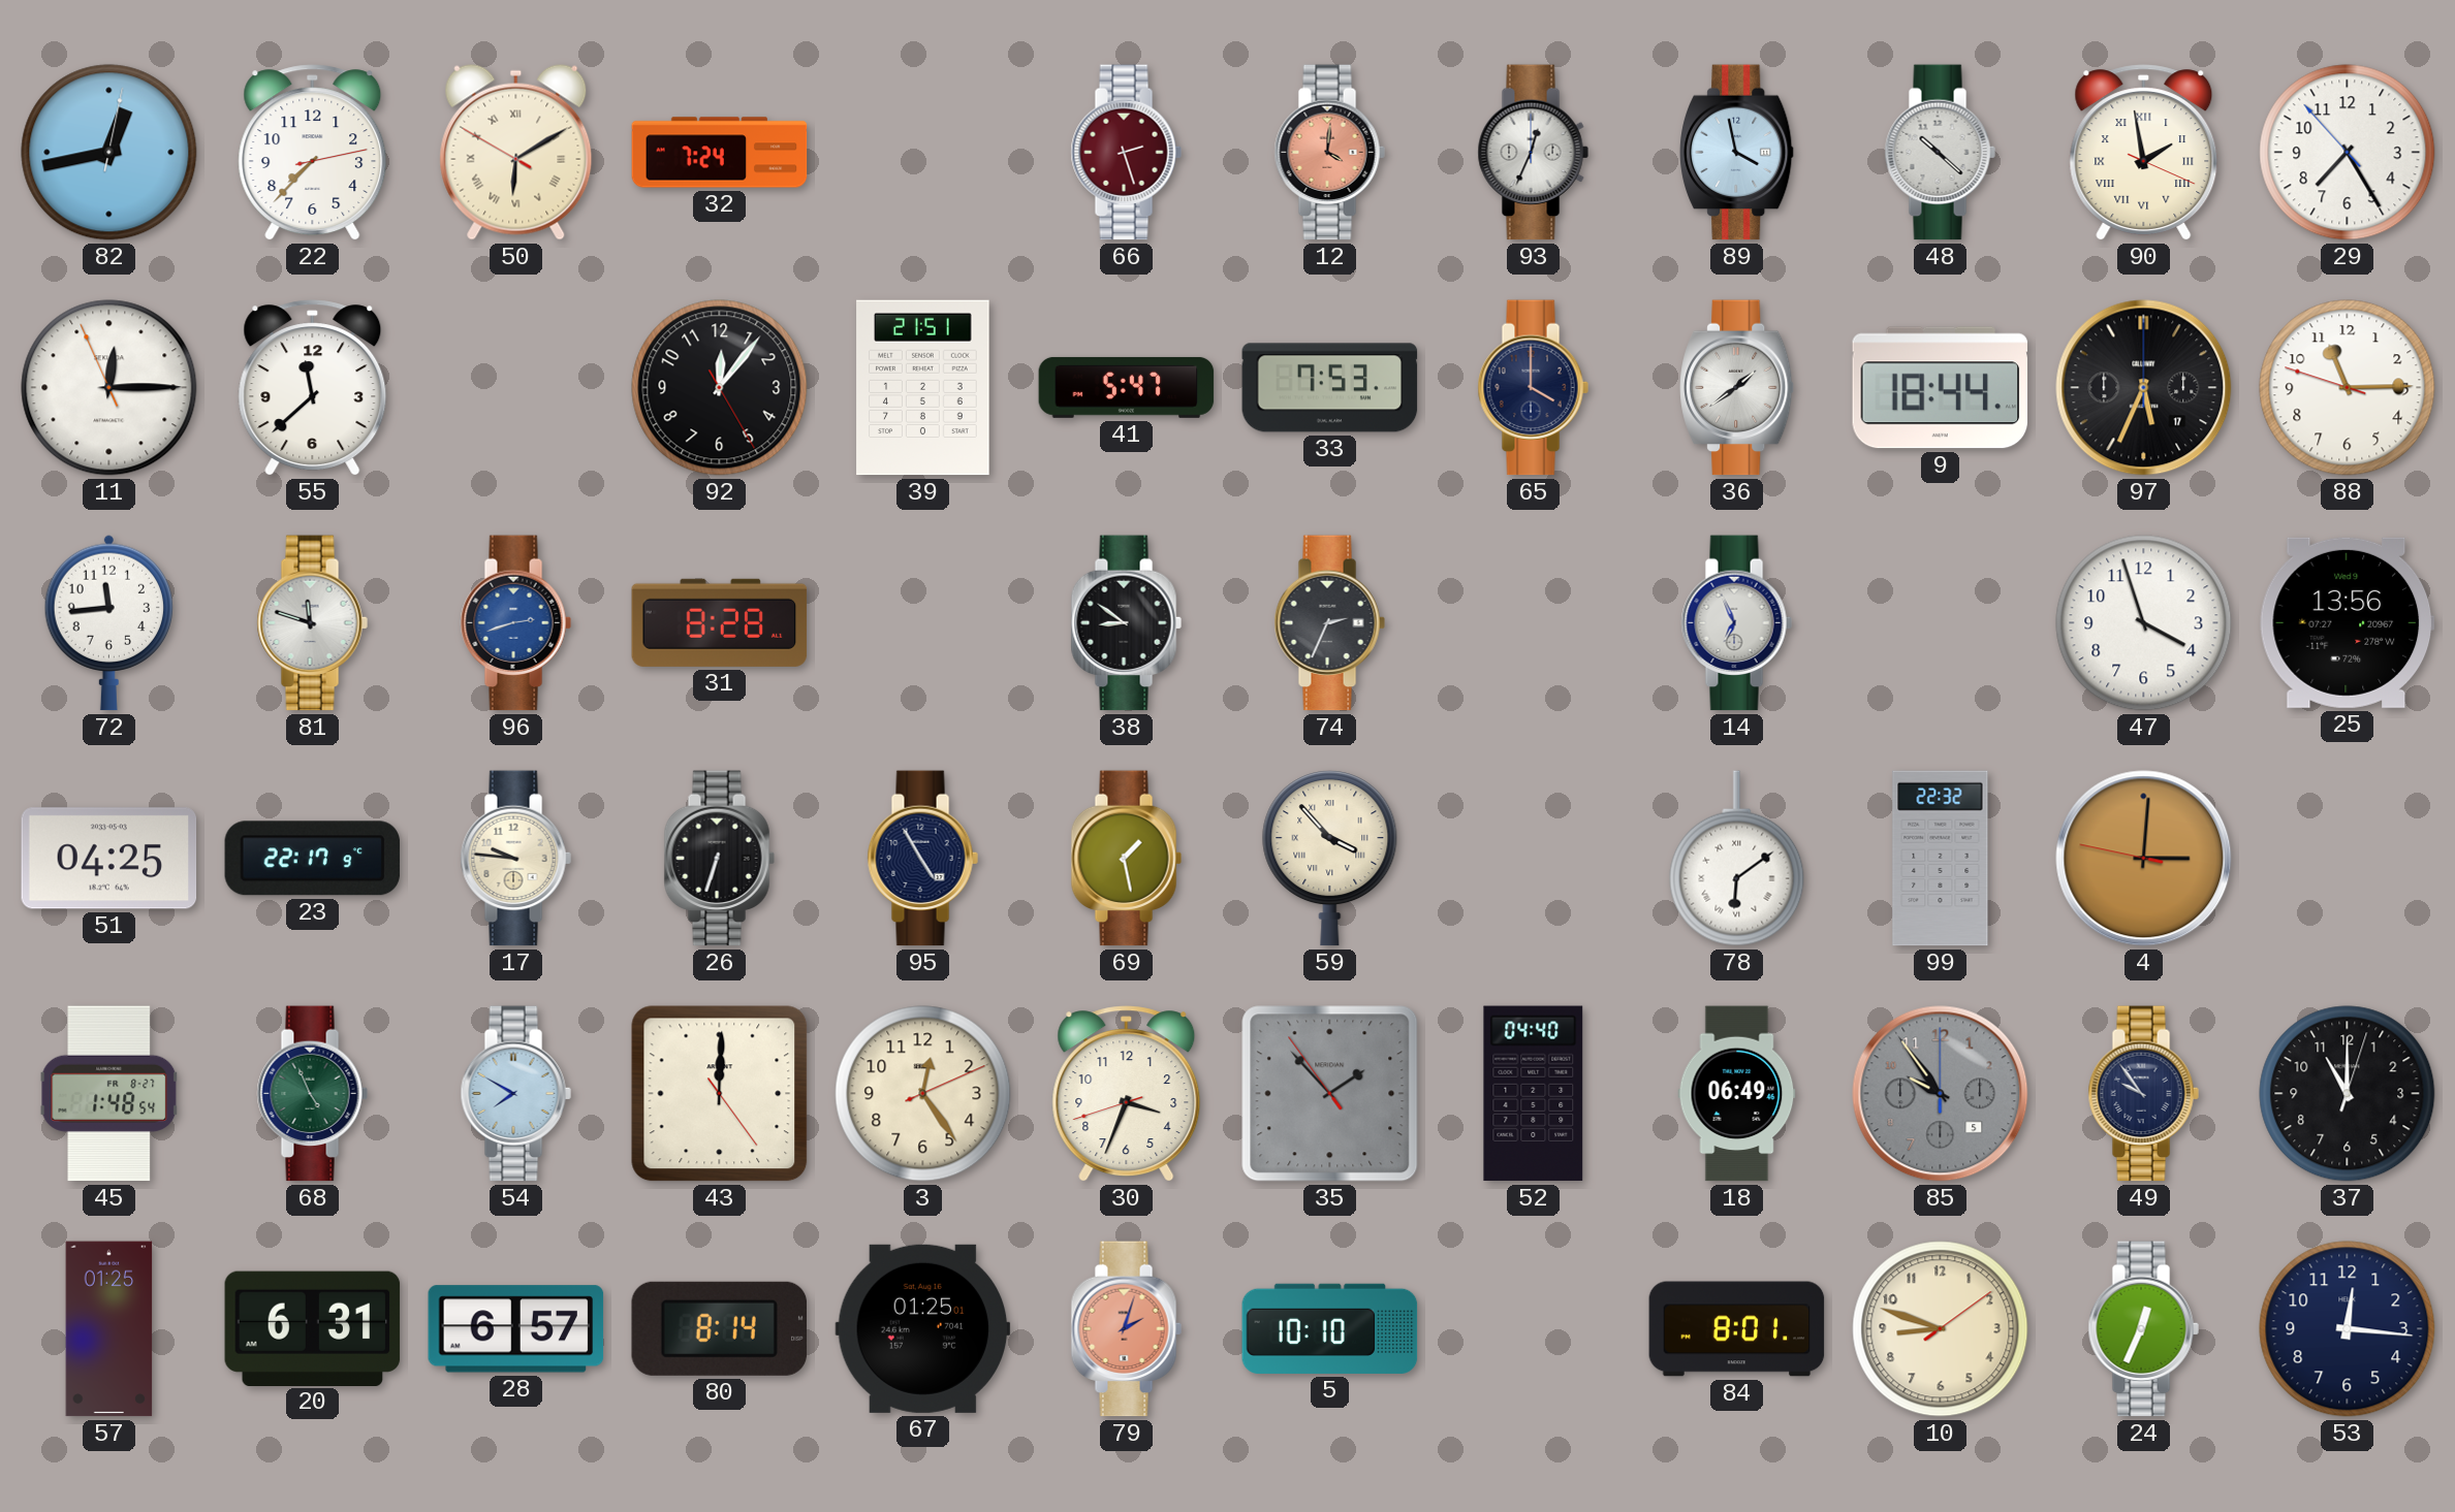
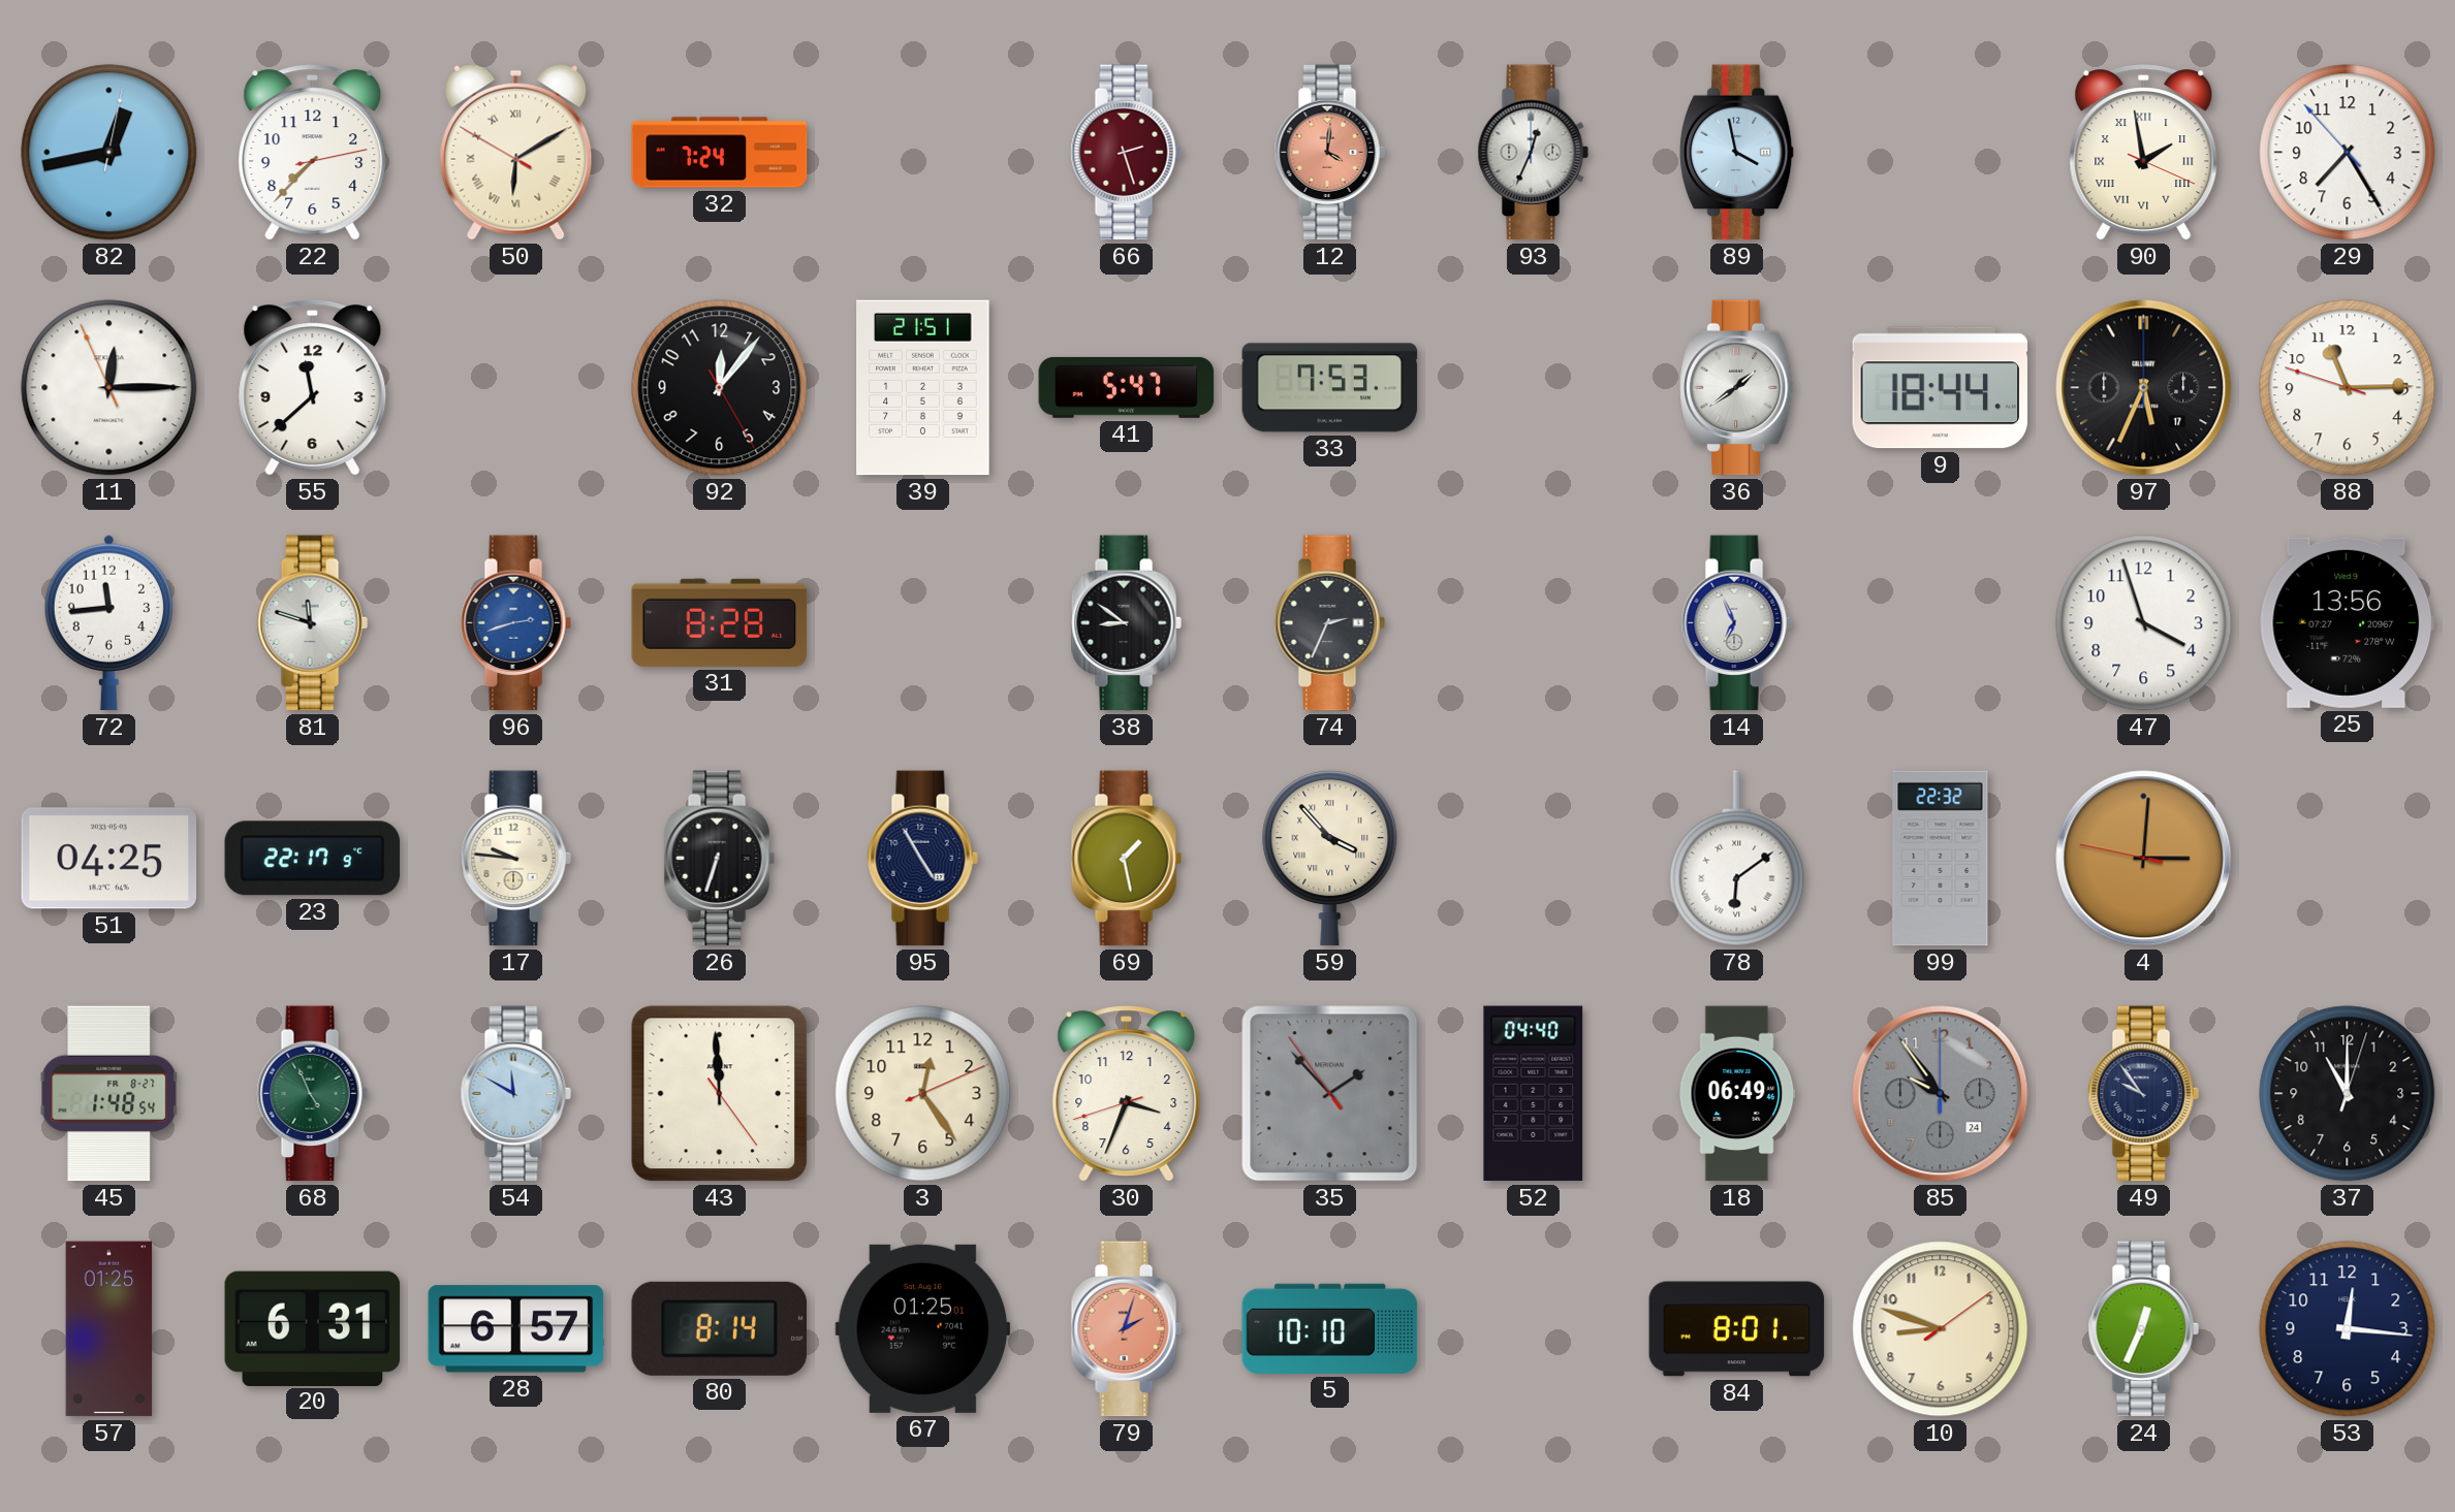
48: 10:22 -> none
65: 4:00 -> none
54: 7:50 -> 11:50
43: 12:00 -> 11:59
85 date: 5 -> 24
